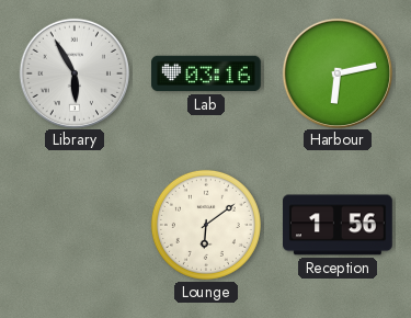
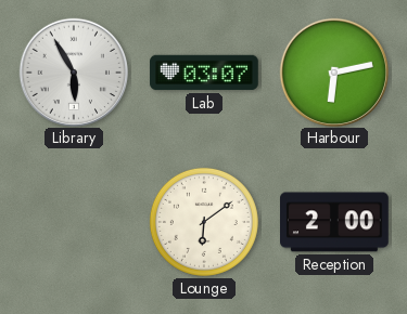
Lab: 03:16 -> 03:07
Reception: 1:56 -> 2:00
